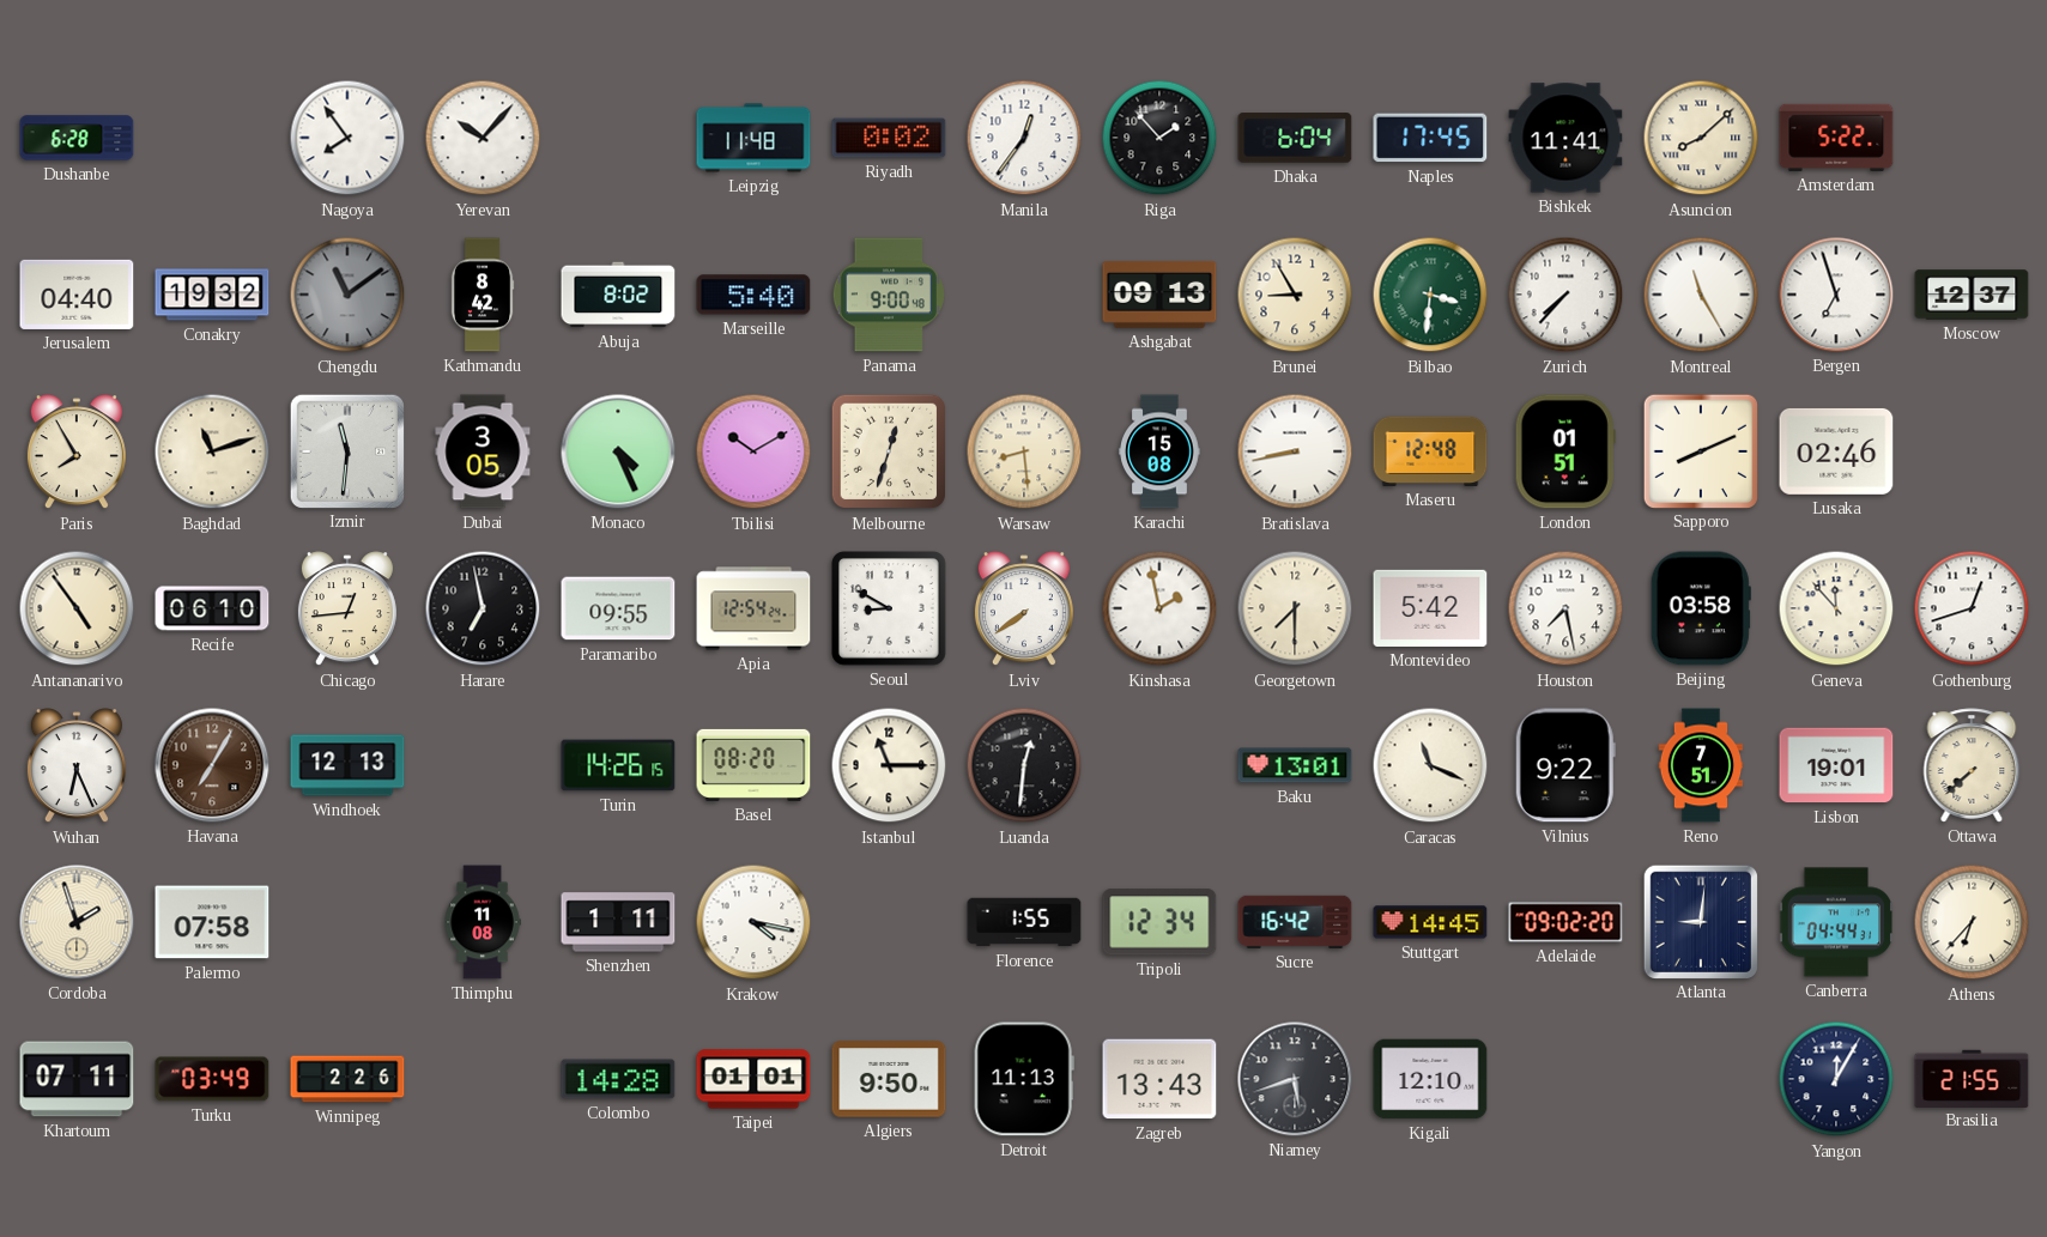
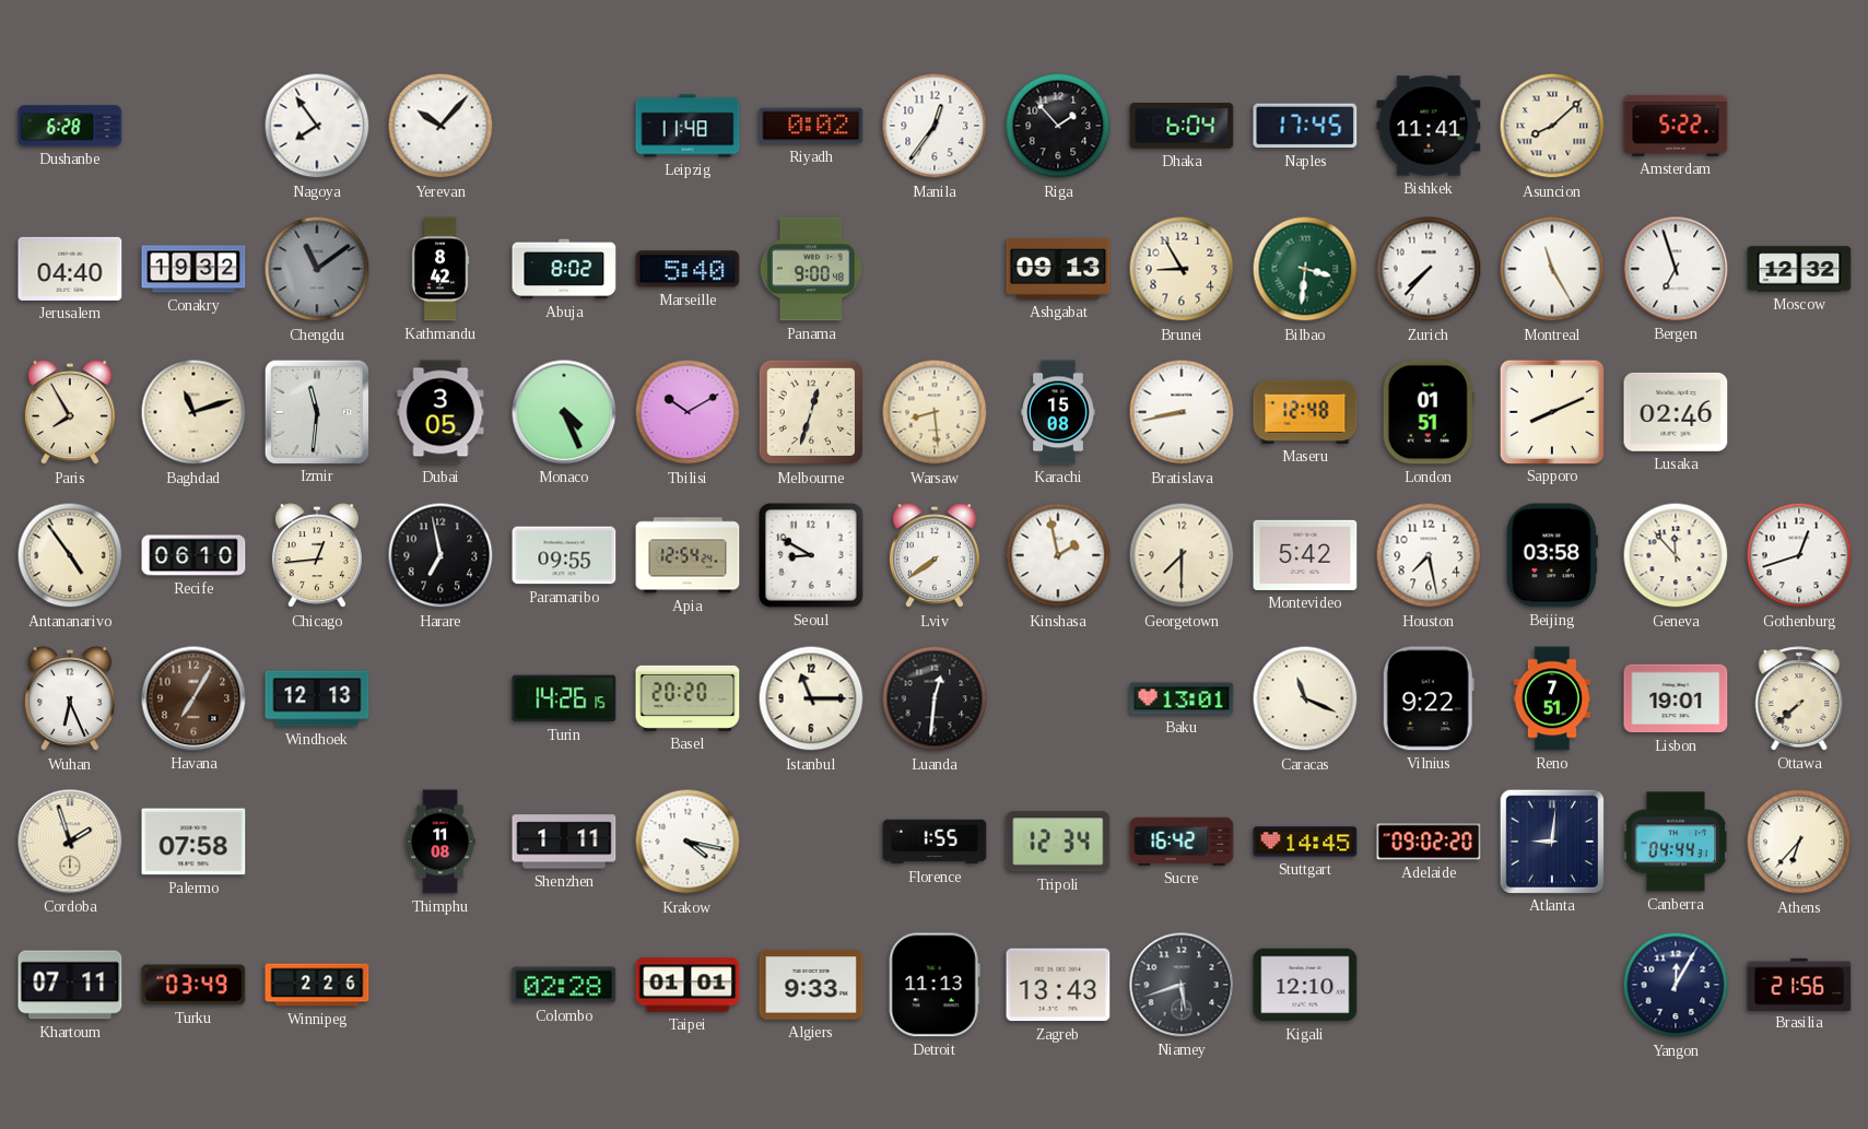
Moscow: 12:37 -> 12:32
Basel: 08:20 -> 20:20
Colombo: 14:28 -> 02:28
Algiers: 9:50 -> 9:33
Brasilia: 21:55 -> 21:56
